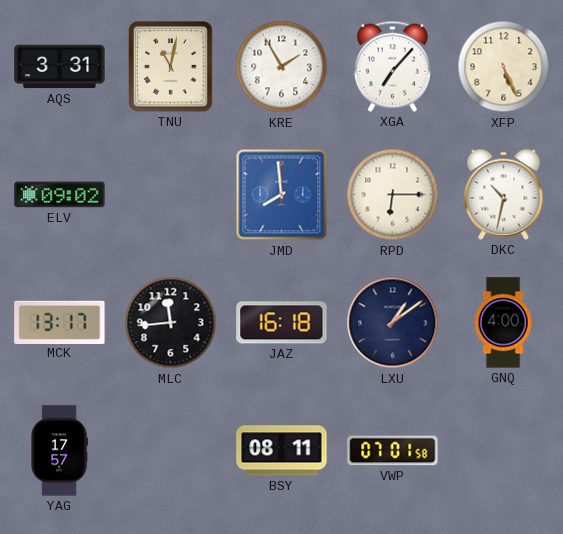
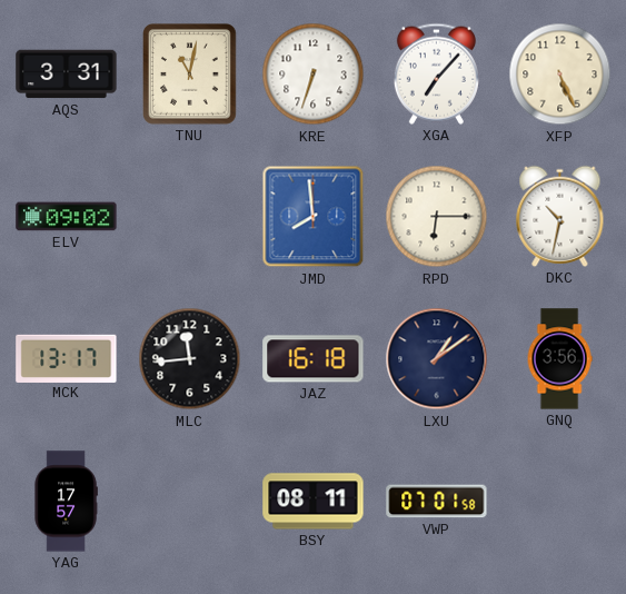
KRE: 1:55 -> 6:33
GNQ: 4:00 -> 3:56
